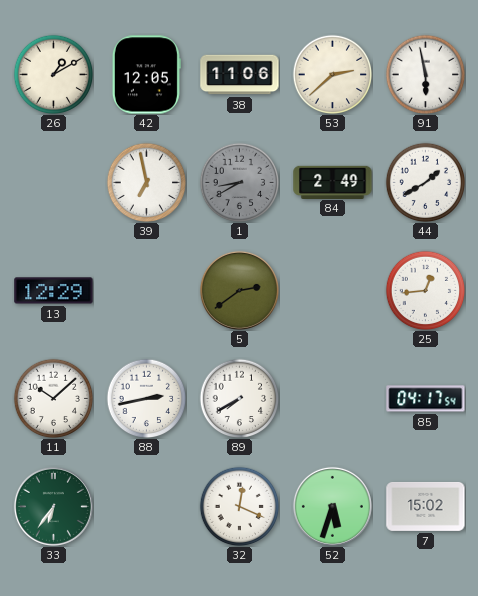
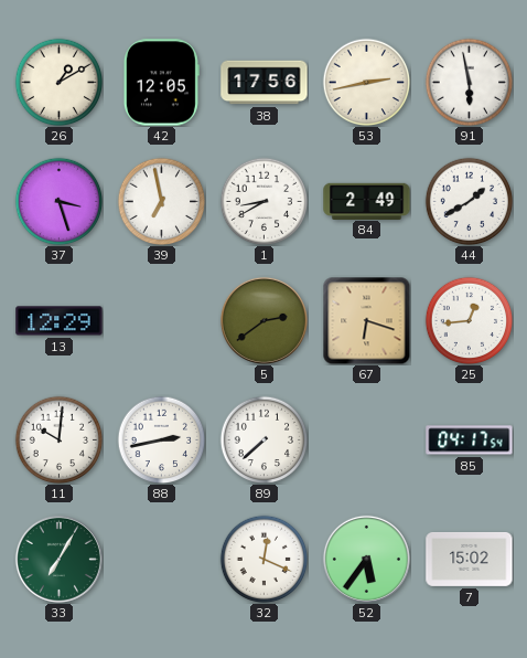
38: 11:06 -> 17:56
53: 2:38 -> 2:43
37: none -> 3:27
1 dial: grey -> white
67: none -> 6:18
11: 10:08 -> 10:01
89: 7:40 -> 7:38
33: 6:36 -> 7:05
52: 5:33 -> 5:36
